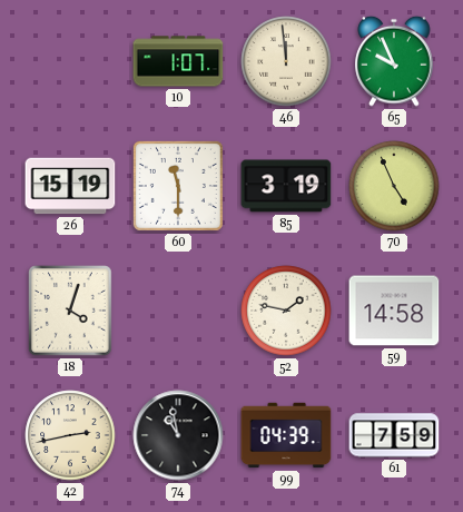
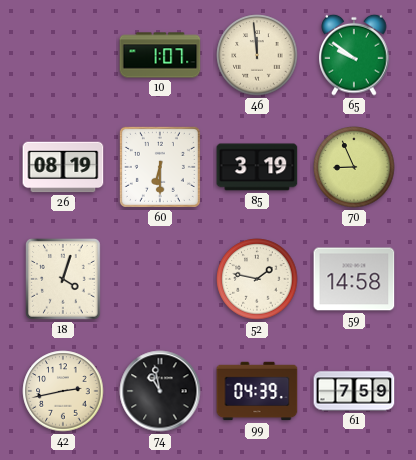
65: 9:56 -> 9:51
26: 15:19 -> 08:19
60: 11:30 -> 6:30
70: 4:56 -> 8:56
